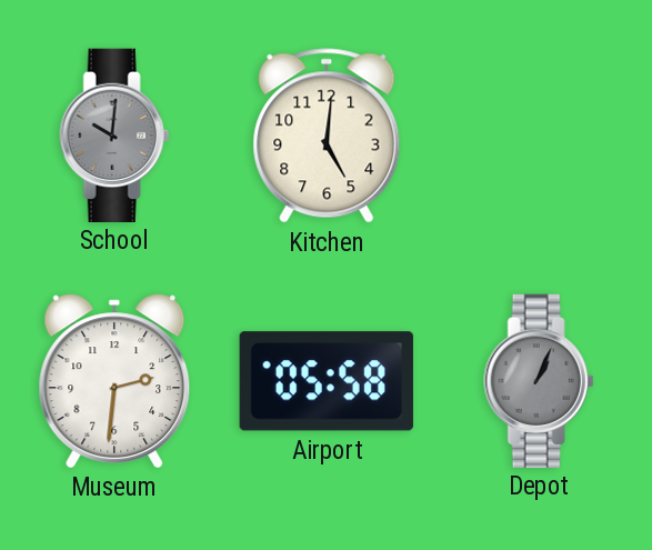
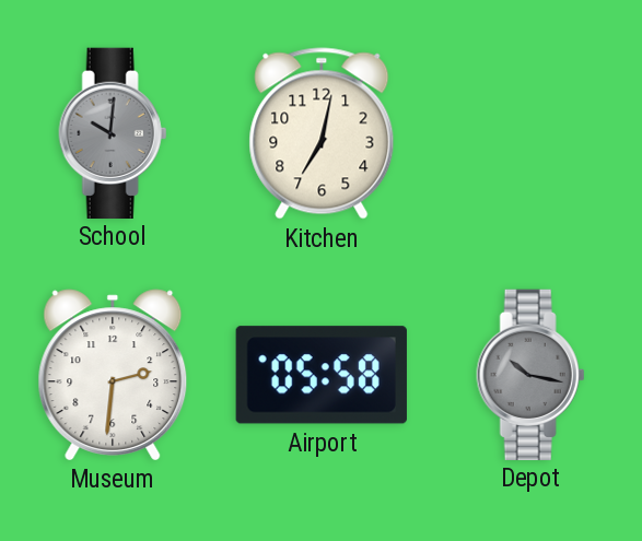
Kitchen: 5:01 -> 7:02
Depot: 1:04 -> 10:17
